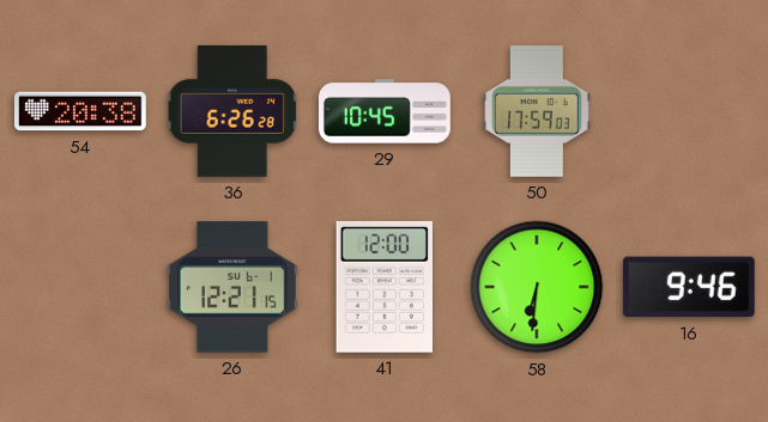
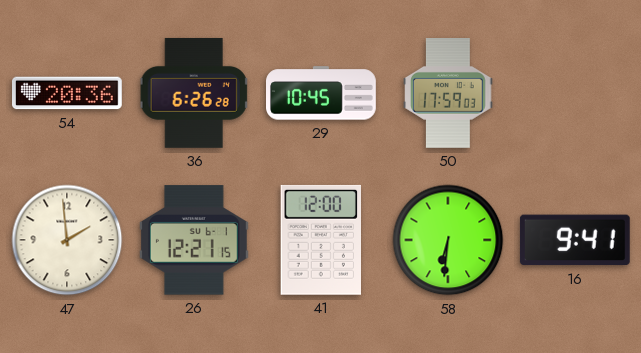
54: 20:38 -> 20:36
47: none -> 1:59
16: 9:46 -> 9:41
